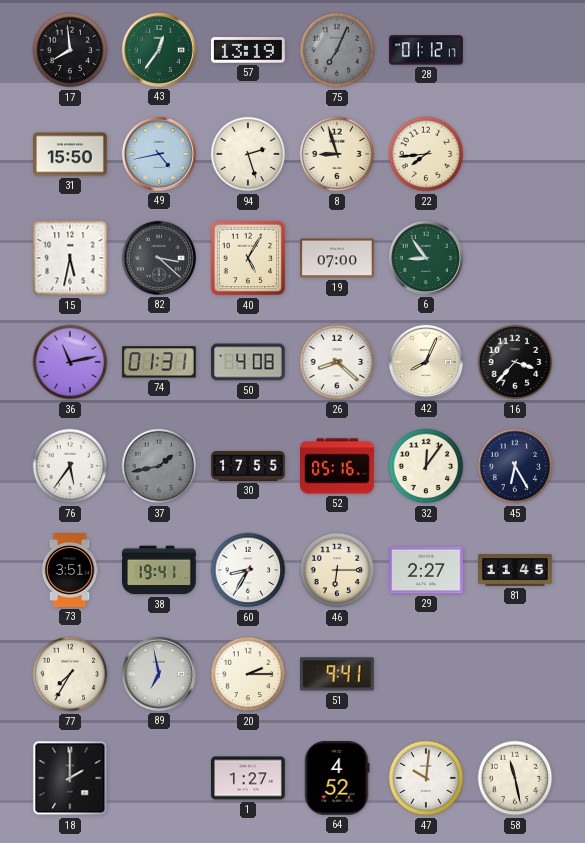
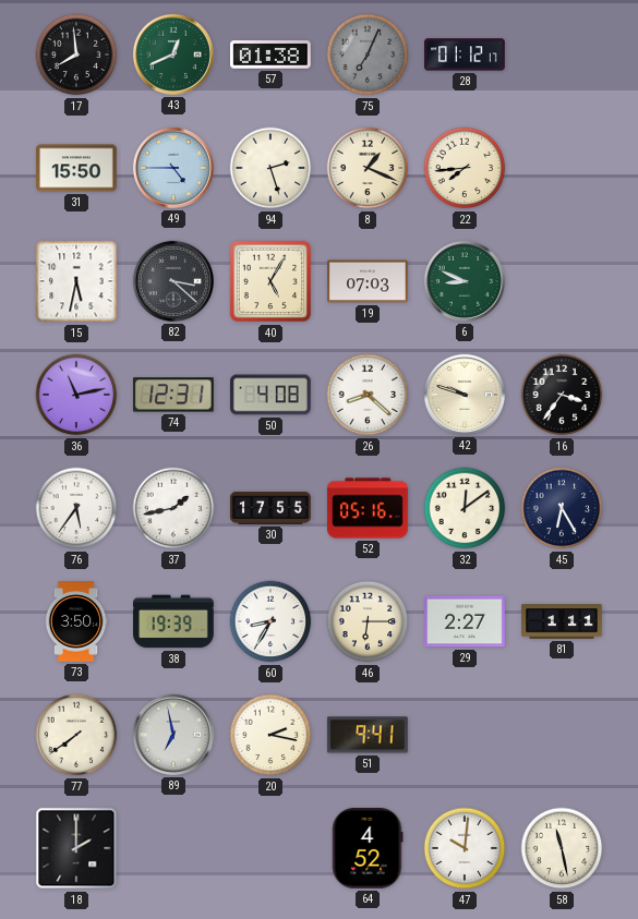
43: 12:36 -> 12:41
57: 13:19 -> 01:38
49: 4:43 -> 4:45
8: 8:57 -> 1:19
19: 07:00 -> 07:03
6: 8:54 -> 8:49
74: 01:31 -> 12:31
42: 8:04 -> 9:48
16: 3:37 -> 3:36
37 dial: grey -> white
32: 12:06 -> 12:09
73: 3:51 -> 3:50
38: 19:41 -> 19:39
81: 11:45 -> 1:11
77: 7:35 -> 7:39
20: 2:15 -> 2:17
1: 1:27 -> none
